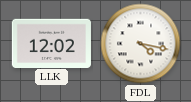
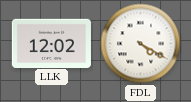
FDL: 4:17 -> 4:20
